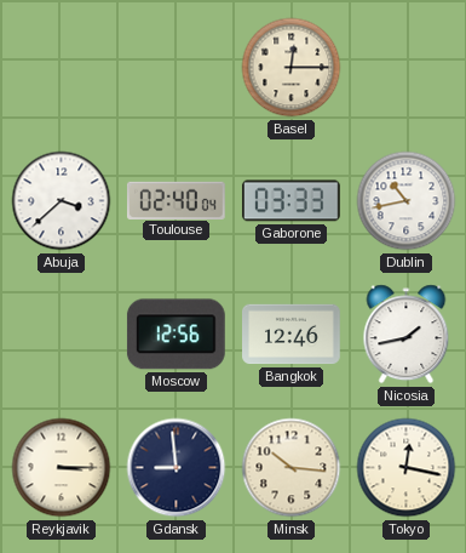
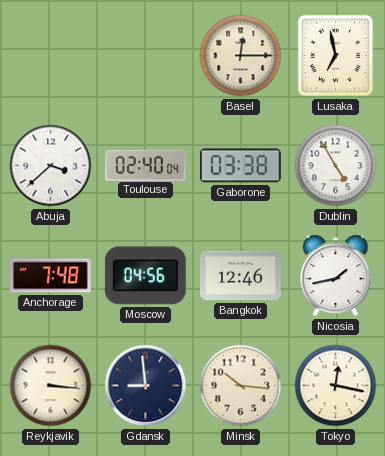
Lusaka: none -> 6:58
Gaborone: 03:33 -> 03:38
Dublin: 10:43 -> 4:55
Anchorage: none -> 7:48
Moscow: 12:56 -> 04:56
Reykjavik: 3:15 -> 3:16
